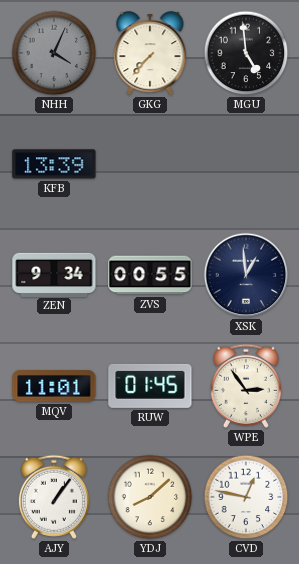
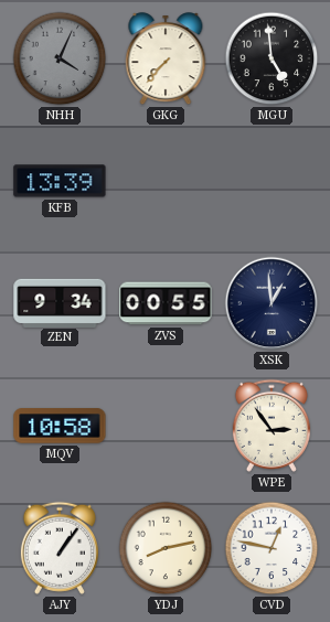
MQV: 11:01 -> 10:58
RUW: 01:45 -> none
YDJ: 8:08 -> 8:13
